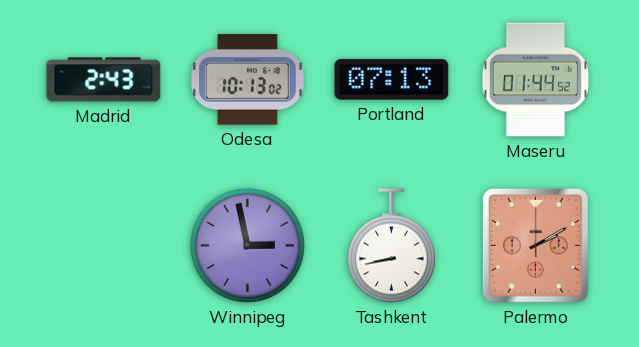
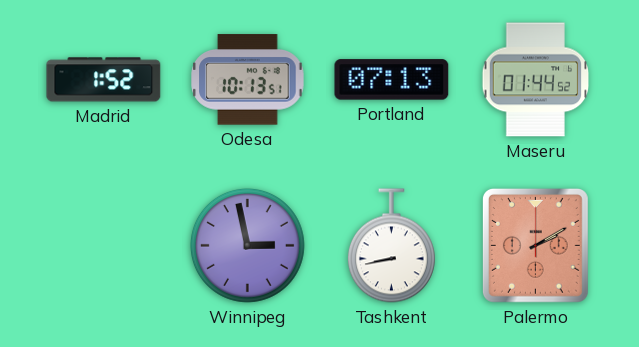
Madrid: 2:43 -> 1:52
Odesa: 10:13:02 -> 10:13:51
